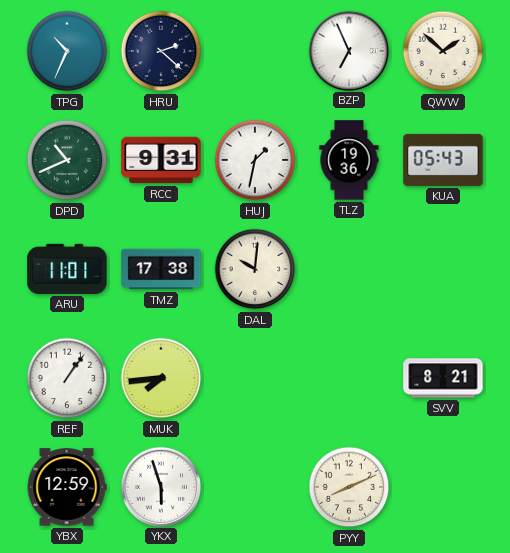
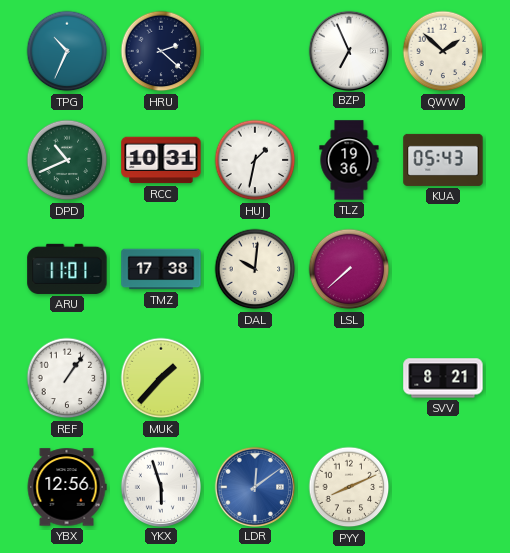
RCC: 9:31 -> 10:31
LSL: none -> 7:38
MUK: 7:44 -> 1:37
YBX: 12:59 -> 12:56
LDR: none -> 12:09
